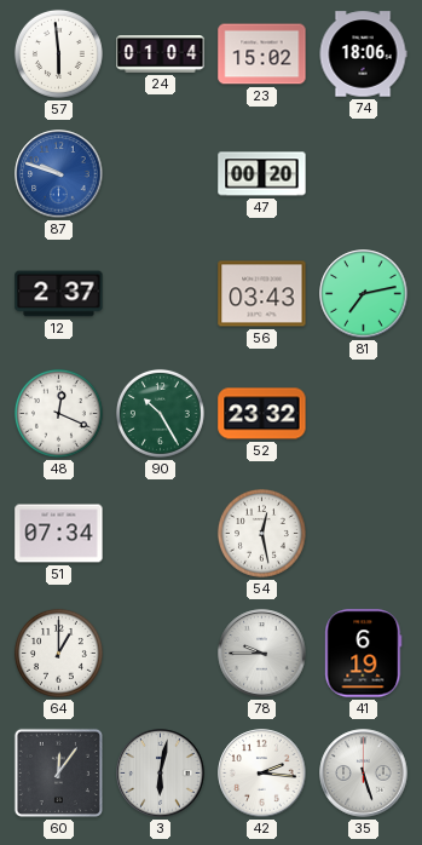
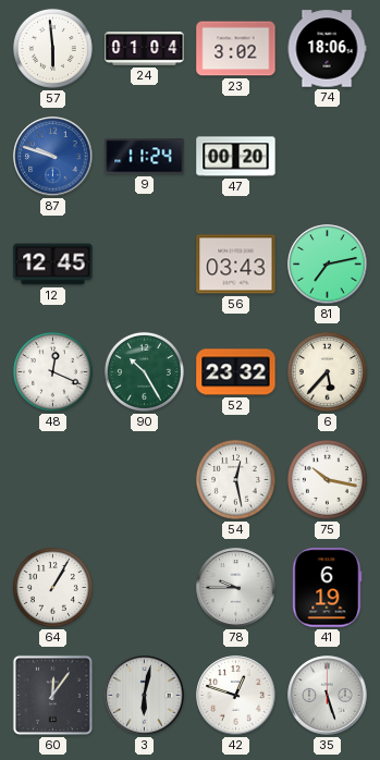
23: 15:02 -> 3:02
9: none -> 11:24
12: 2:37 -> 12:45
6: none -> 5:37
51: 07:34 -> none
75: none -> 10:17
64: 1:00 -> 1:05
42: 2:16 -> 12:48
